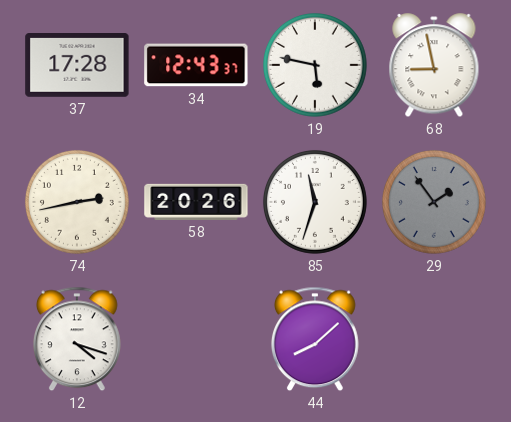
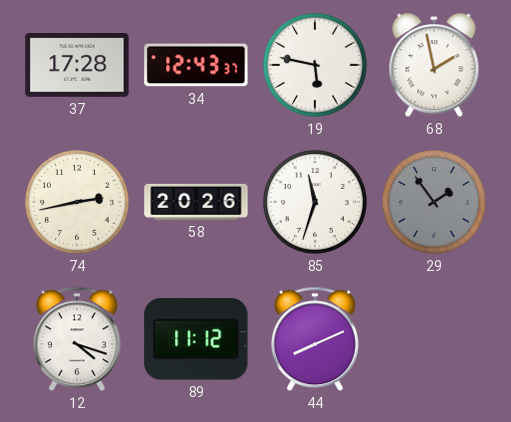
68: 8:58 -> 1:58
89: none -> 11:12
44: 8:08 -> 8:11
